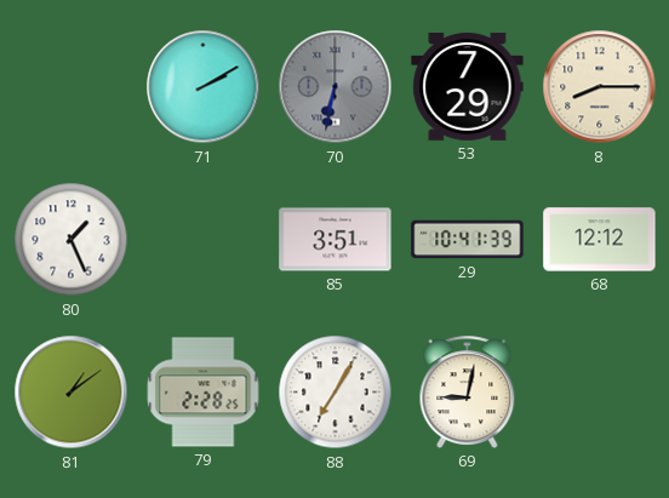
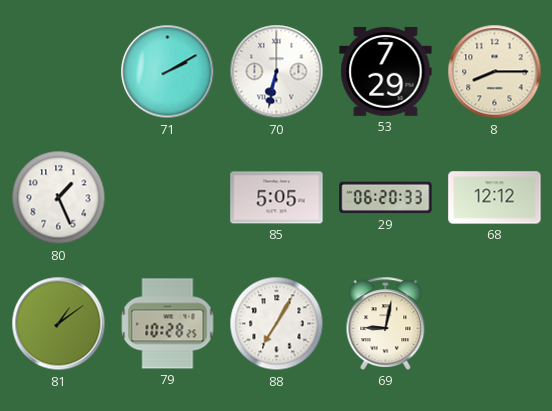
70 dial: grey -> white
85: 3:51 -> 5:05
29: 10:41 -> 06:20
79: 2:28 -> 10:28
